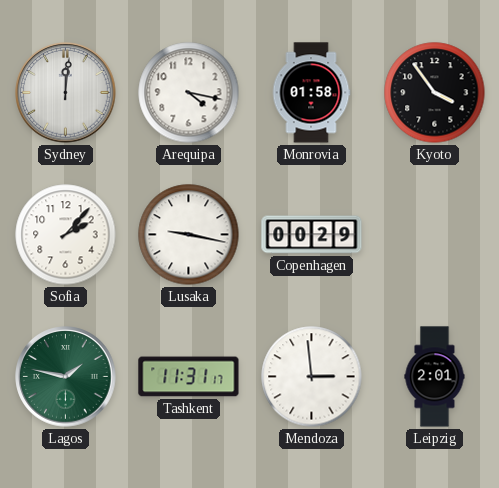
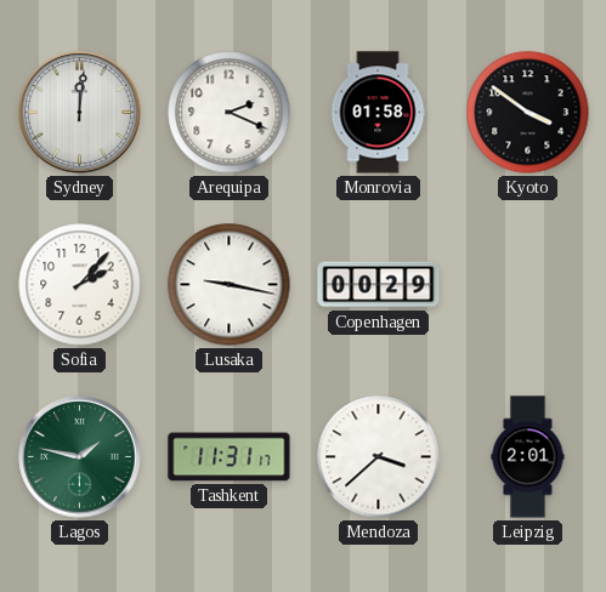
Arequipa: 4:17 -> 2:19
Kyoto: 3:54 -> 3:51
Mendoza: 2:59 -> 3:38
